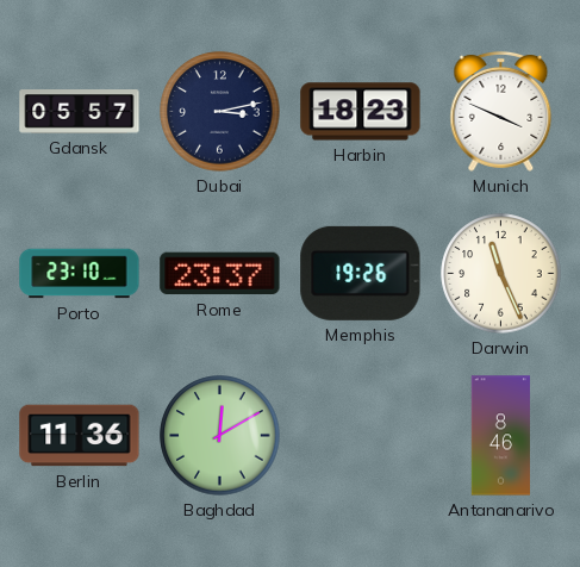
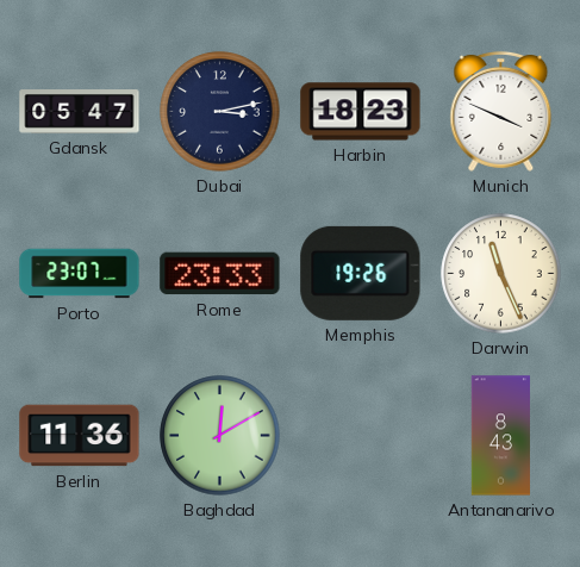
Gdansk: 05:57 -> 05:47
Porto: 23:10 -> 23:07
Rome: 23:37 -> 23:33
Antananarivo: 8:46 -> 8:43
